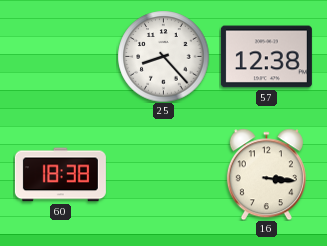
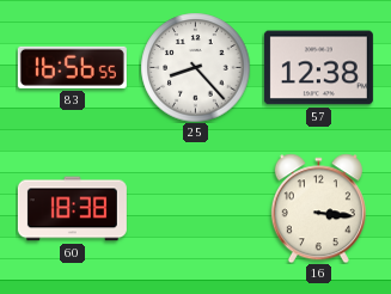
83: none -> 16:56
